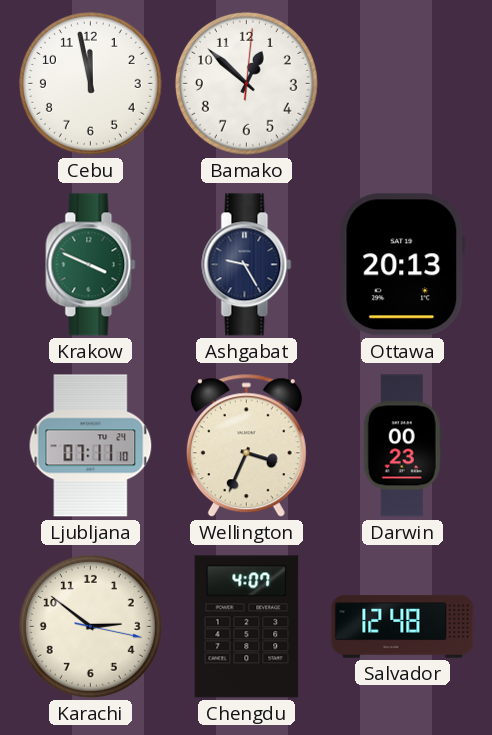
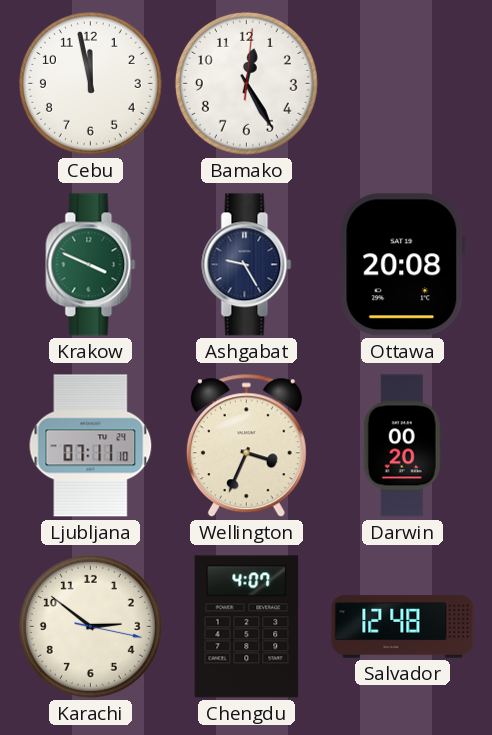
Bamako: 12:52 -> 12:25
Ottawa: 20:13 -> 20:08
Darwin: 00:23 -> 00:20
